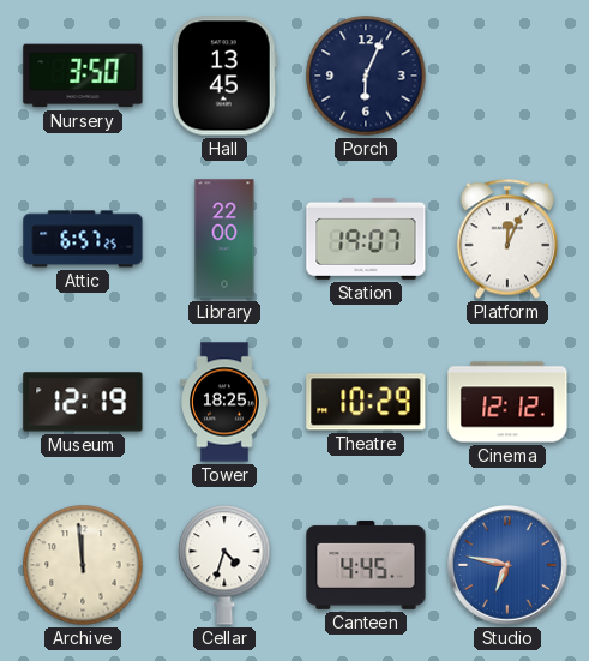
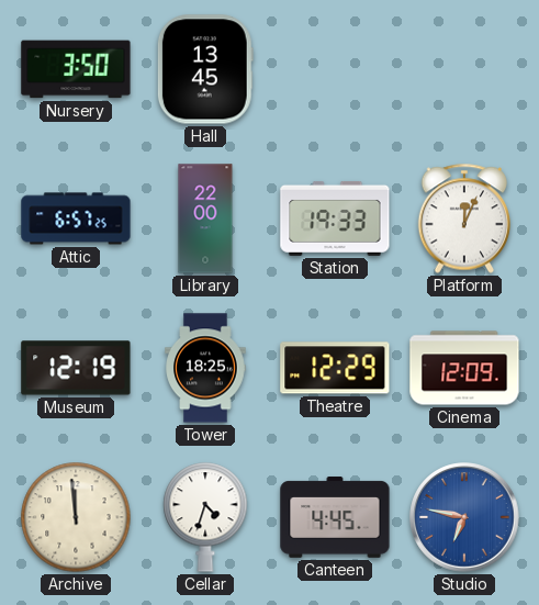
Porch: 6:04 -> none
Station: 19:07 -> 19:33
Theatre: 10:29 -> 12:29
Cinema: 12:12 -> 12:09
